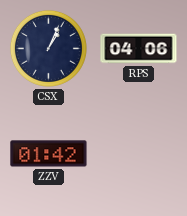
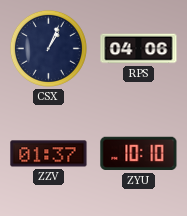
ZZV: 01:42 -> 01:37
ZYU: none -> 10:10
